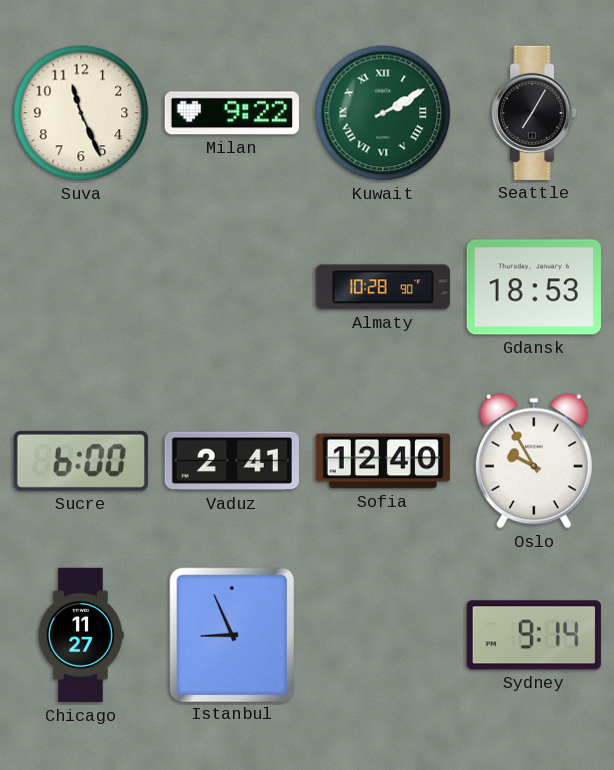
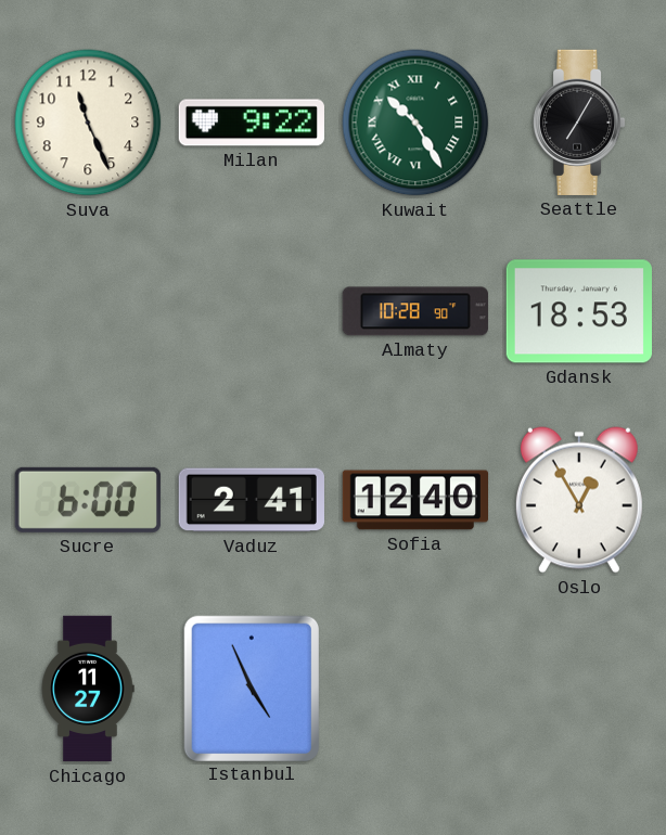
Kuwait: 2:10 -> 10:25
Oslo: 9:55 -> 12:55
Istanbul: 8:56 -> 4:56
Sydney: 9:14 -> none
